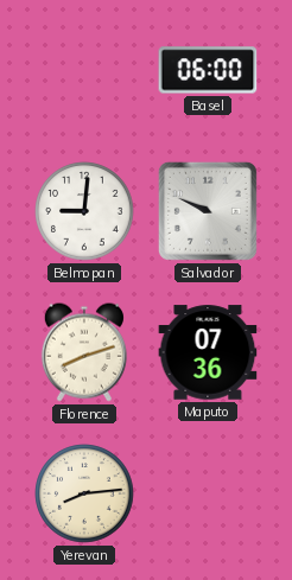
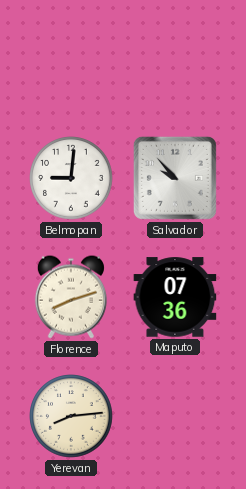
Basel: 06:00 -> none
Salvador: 9:49 -> 9:53
